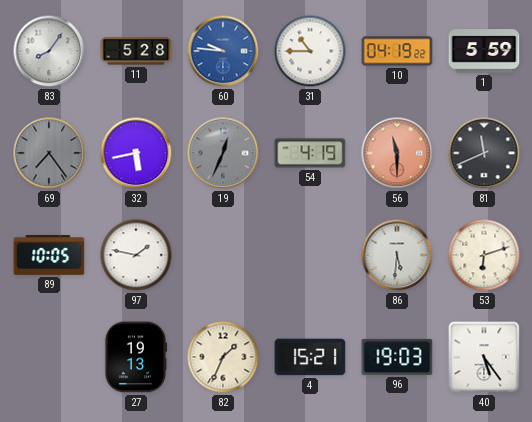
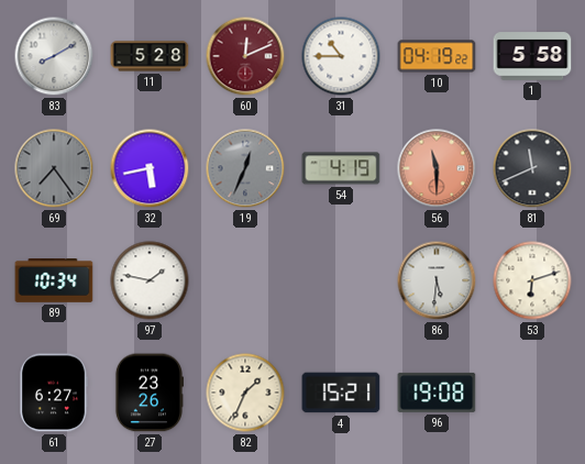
83: 8:06 -> 8:10
60: 9:46 -> 12:11
60 dial: blue -> burgundy
1: 5:59 -> 5:58
89: 10:05 -> 10:34
61: none -> 6:27
27: 19:13 -> 23:26
96: 19:03 -> 19:08
40: 5:24 -> none
